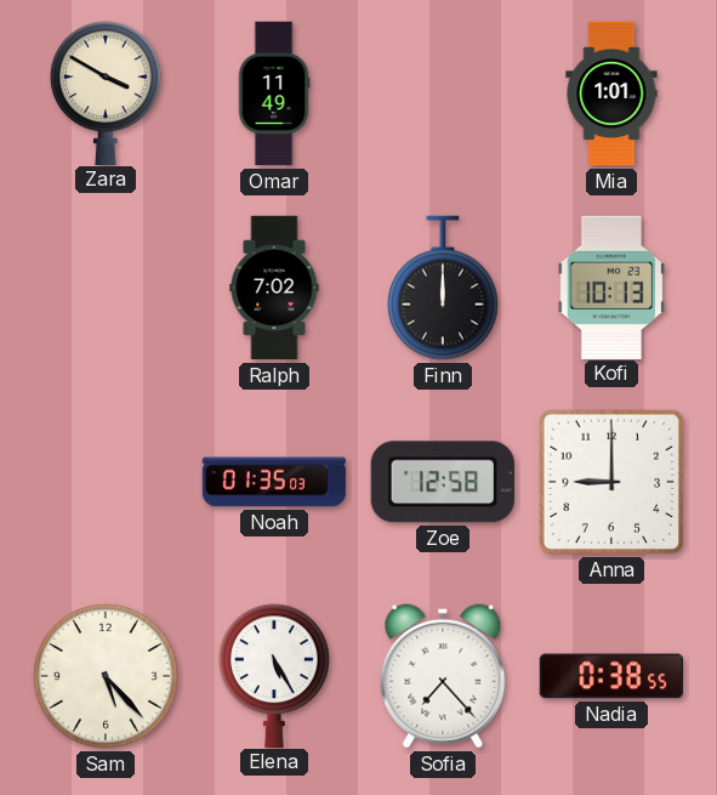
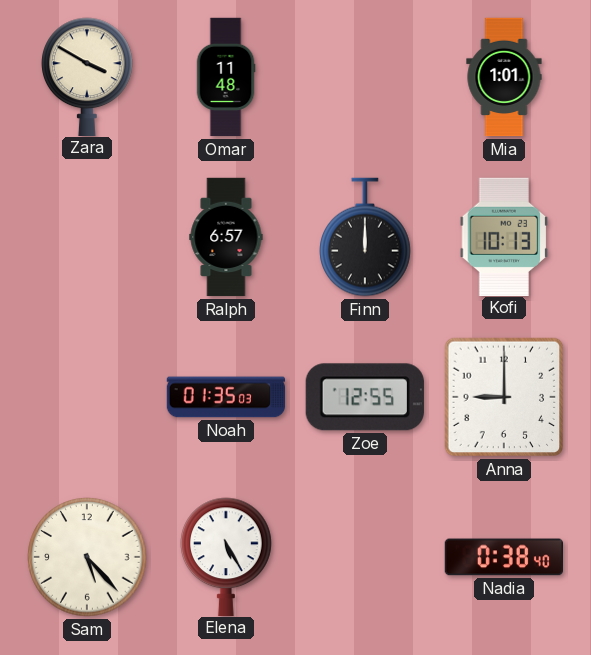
Omar: 11:49 -> 11:48
Ralph: 7:02 -> 6:57
Zoe: 12:58 -> 12:55
Sofia: 7:23 -> none
Nadia: 0:38:55 -> 0:38:40
